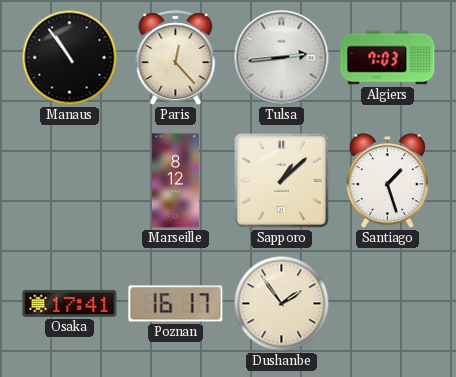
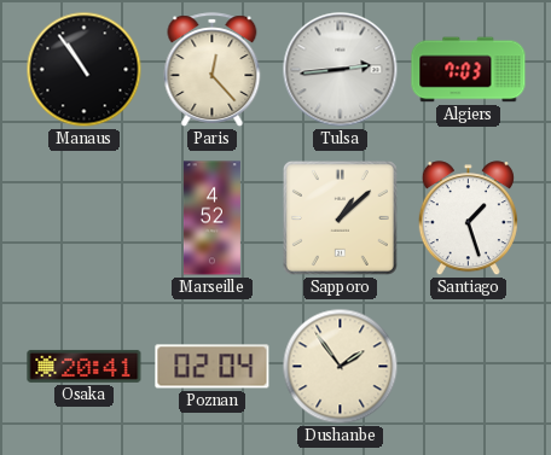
Marseille: 8:12 -> 4:52
Osaka: 17:41 -> 20:41
Poznan: 16:17 -> 02:04
